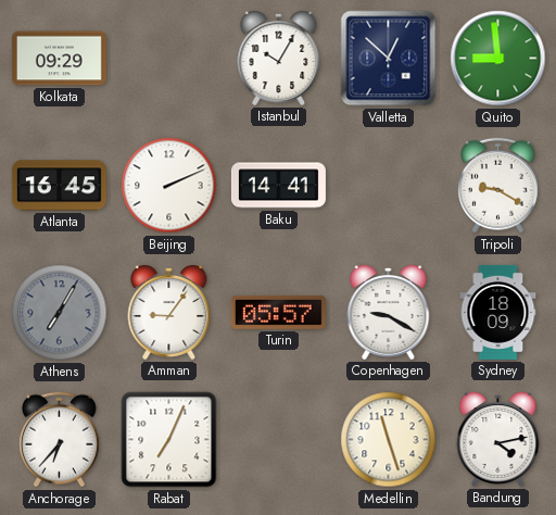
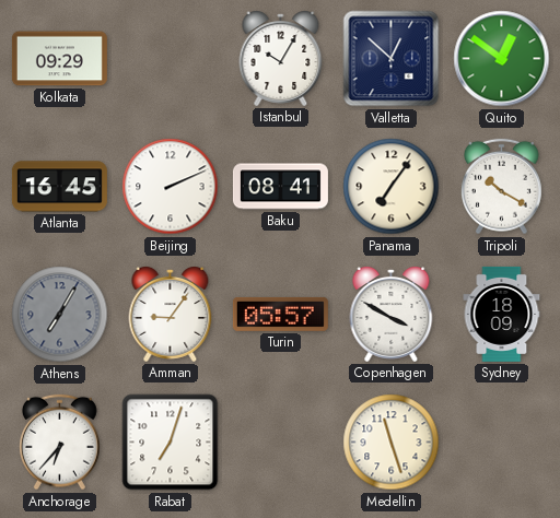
Quito: 8:59 -> 12:51
Baku: 14:41 -> 08:41
Panama: none -> 7:06
Tripoli: 9:20 -> 10:20
Copenhagen: 9:20 -> 3:50
Rabat: 7:04 -> 7:03
Bandung: 4:13 -> none
